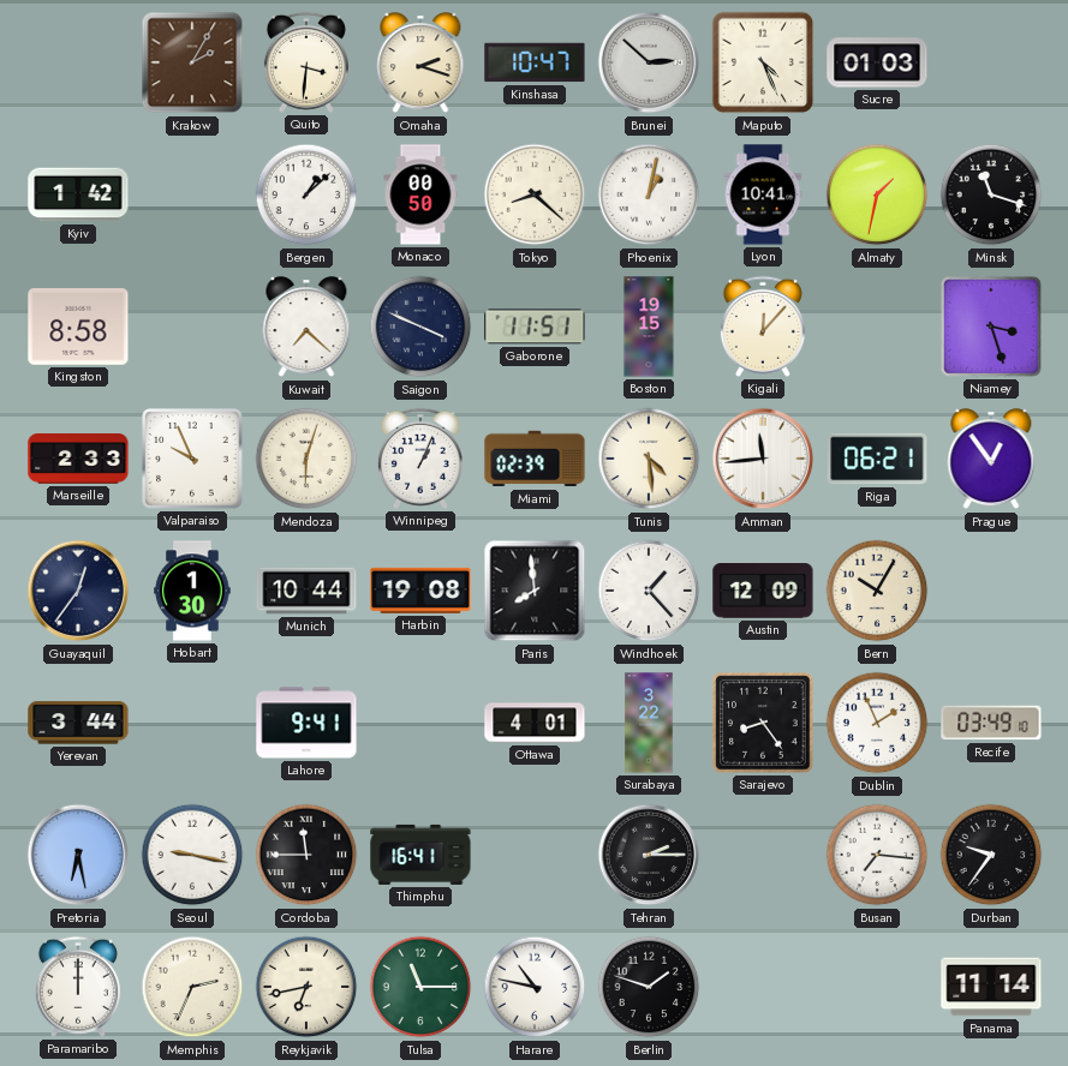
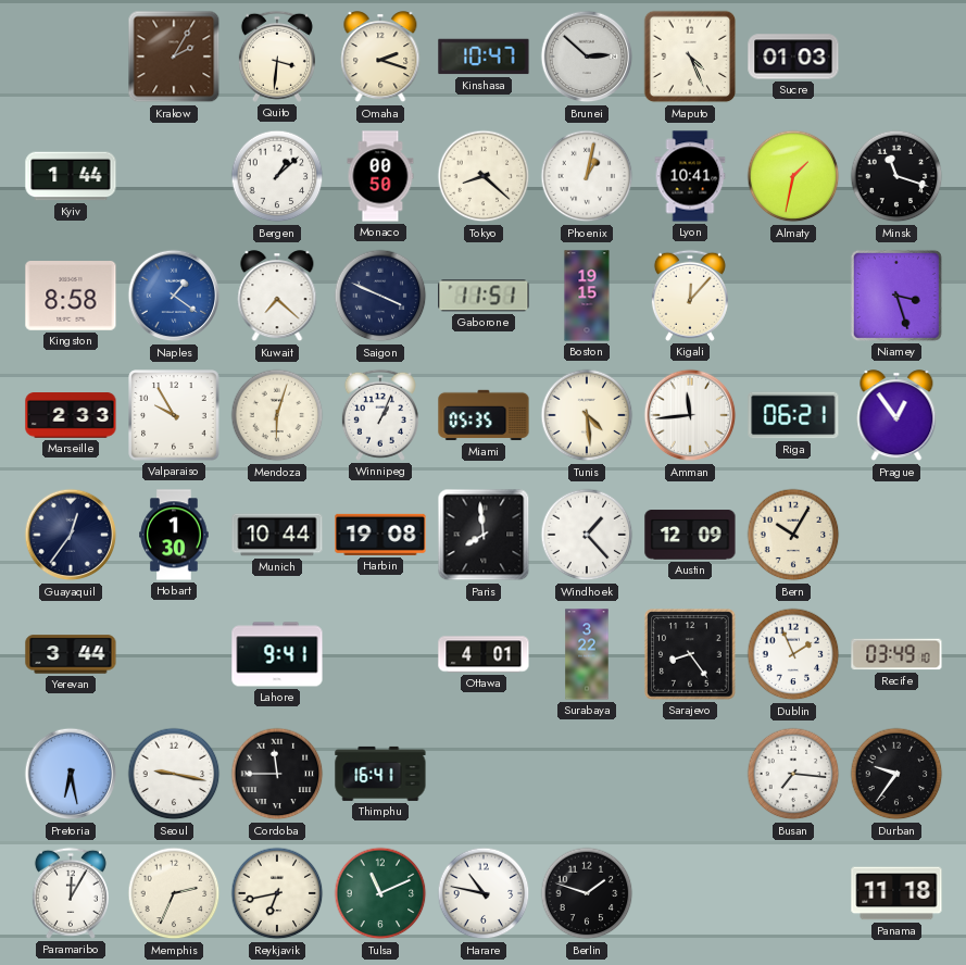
Kyiv: 1:42 -> 1:44
Naples: none -> 1:21
Valparaiso: 9:56 -> 9:55
Miami: 02:39 -> 05:35
Tehran: 2:15 -> none
Paramaribo: 12:00 -> 12:05
Tulsa: 11:15 -> 11:11
Panama: 11:14 -> 11:18
